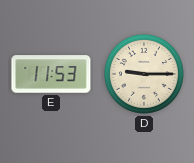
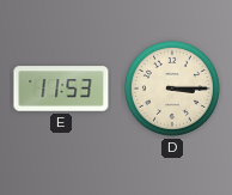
D: 9:15 -> 3:15
